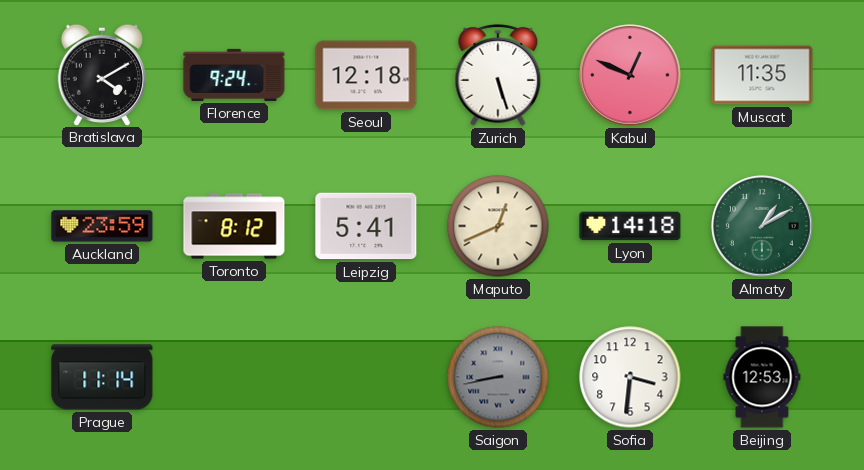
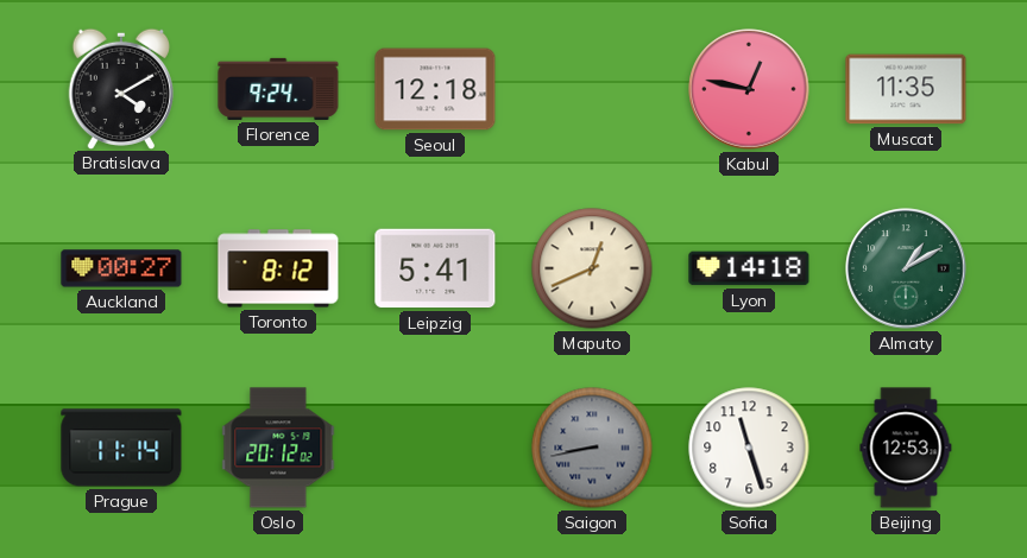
Zurich: 5:27 -> none
Kabul: 12:49 -> 12:47
Auckland: 23:59 -> 00:27
Oslo: none -> 20:12
Sofia: 3:31 -> 11:27
